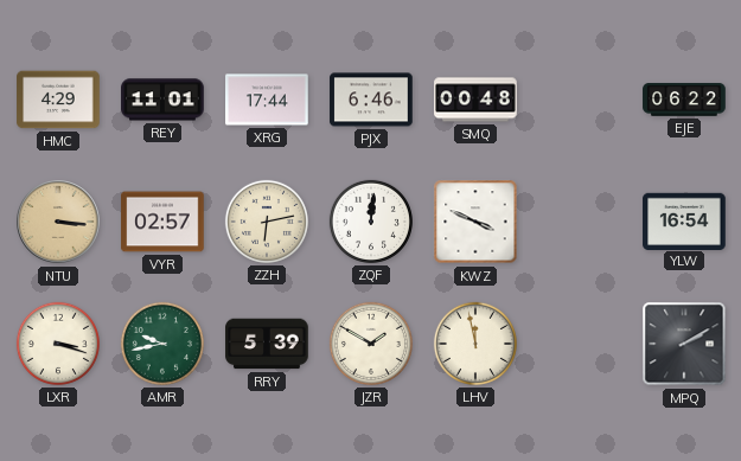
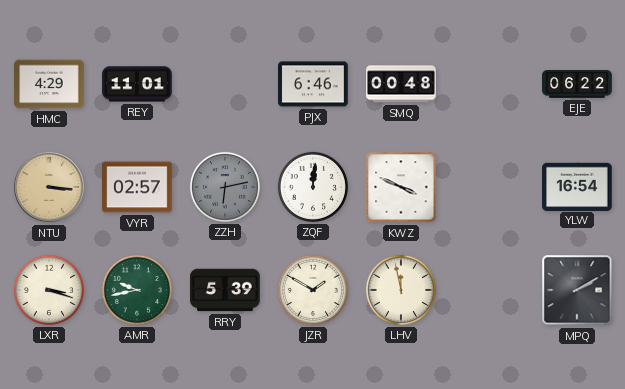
XRG: 17:44 -> none
ZZH dial: cream -> grey
